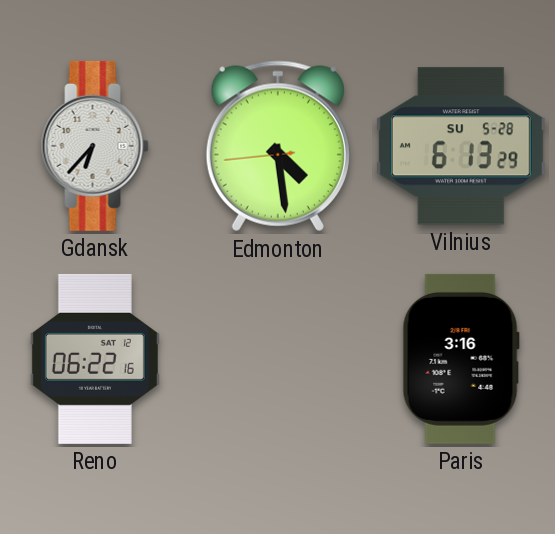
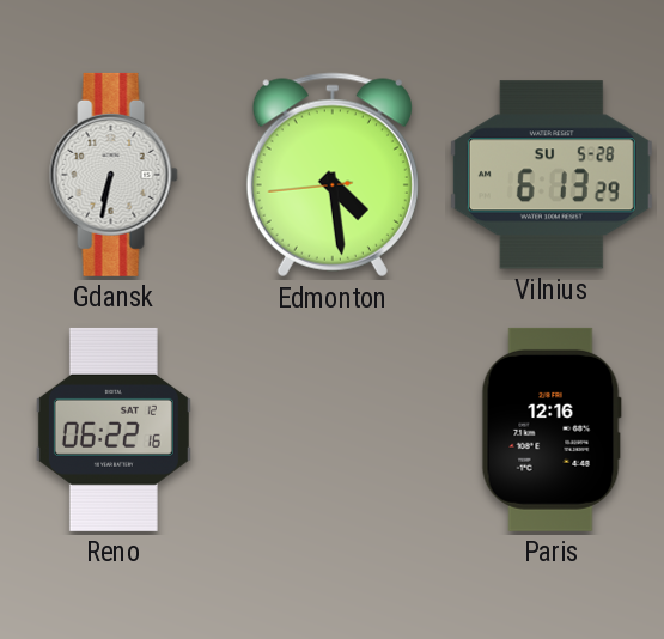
Gdansk: 6:37 -> 6:32
Paris: 3:16 -> 12:16
